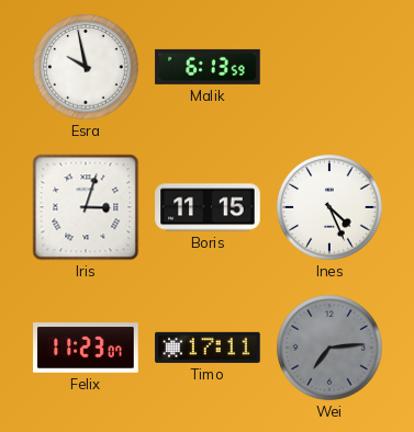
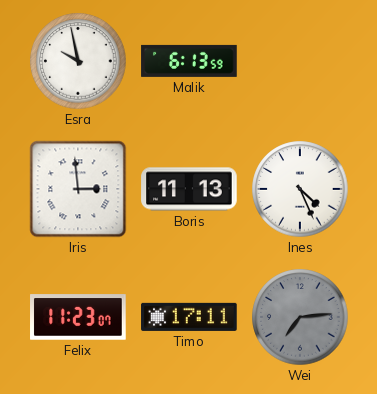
Iris: 3:03 -> 2:59
Boris: 11:15 -> 11:13
